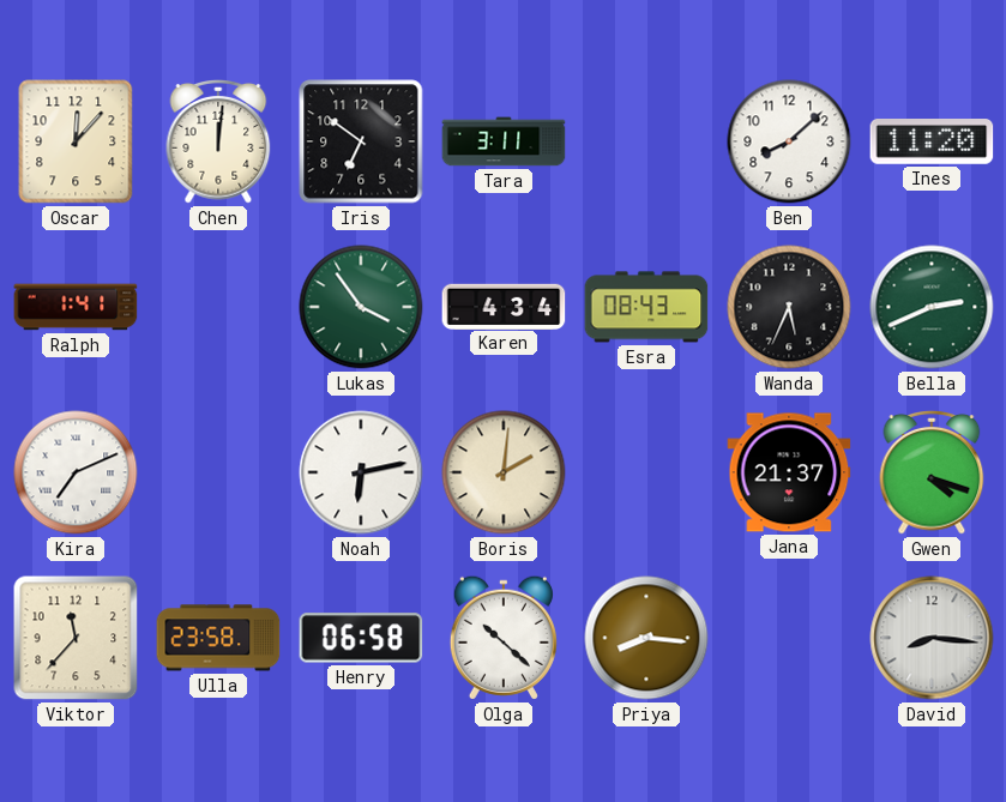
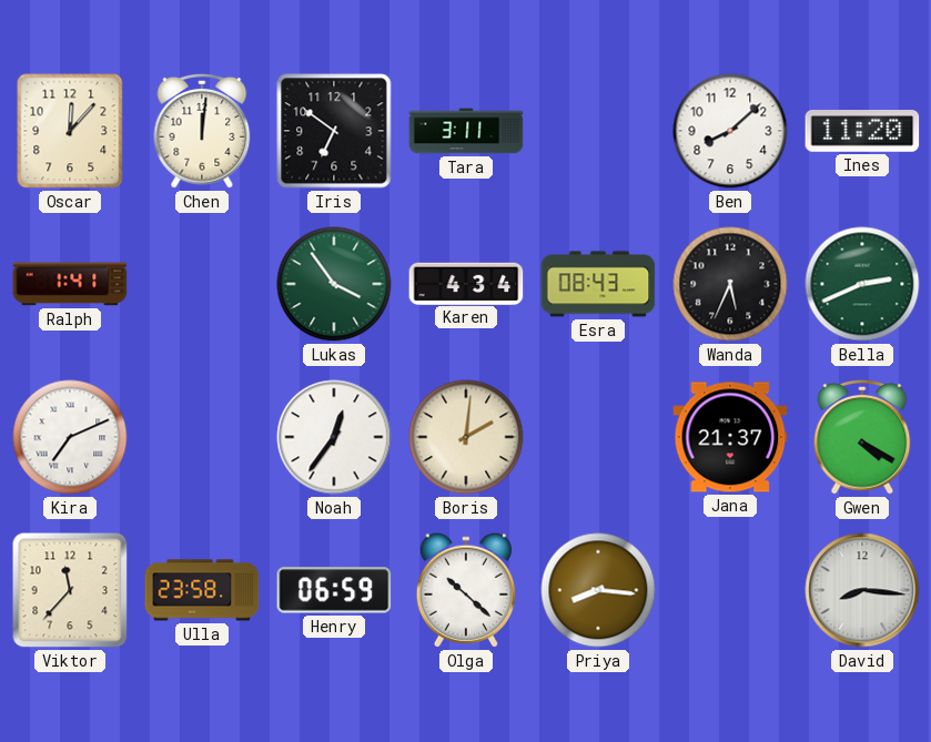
Noah: 6:13 -> 12:36
Gwen: 4:18 -> 4:20
Henry: 06:58 -> 06:59
